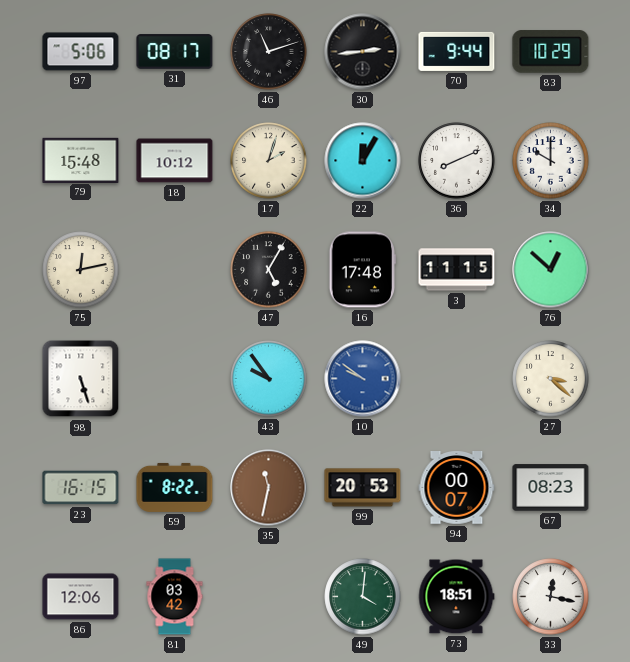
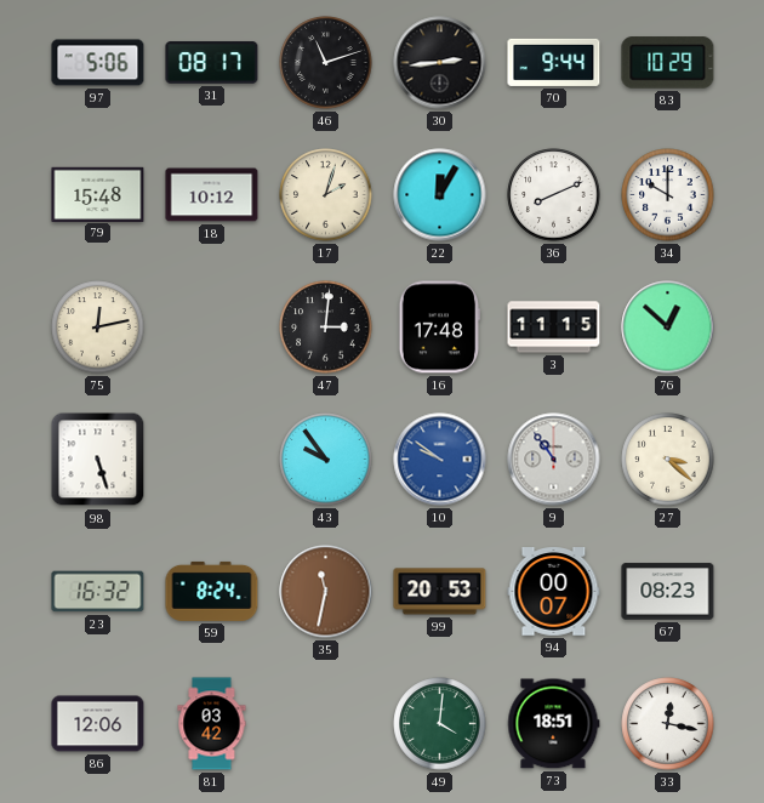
47: 5:05 -> 3:01
9: none -> 10:54
23: 16:15 -> 16:32
59: 8:22 -> 8:24
